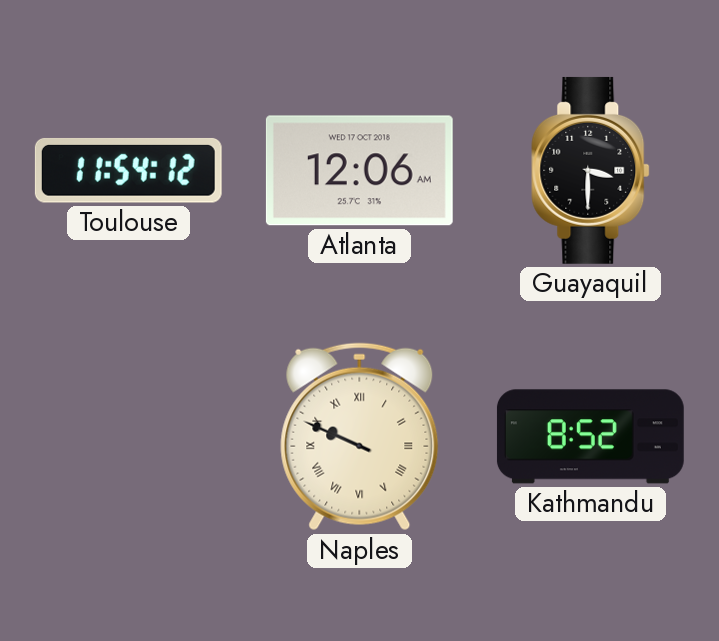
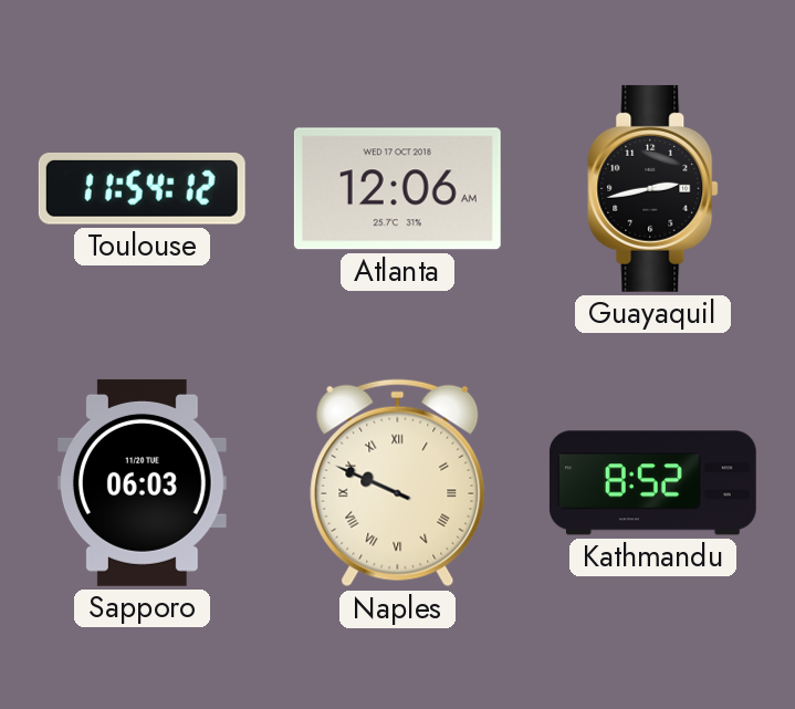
Guayaquil: 3:30 -> 2:43
Sapporo: none -> 06:03
